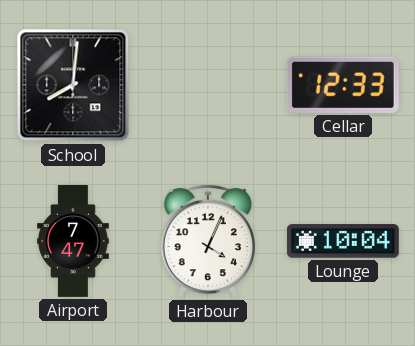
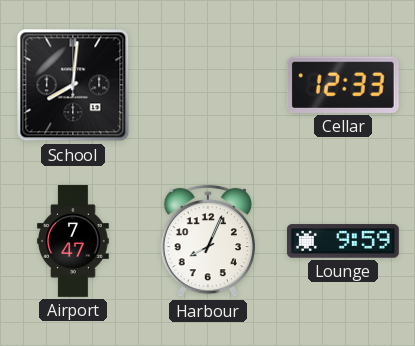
Harbour: 4:04 -> 8:04
Lounge: 10:04 -> 9:59
